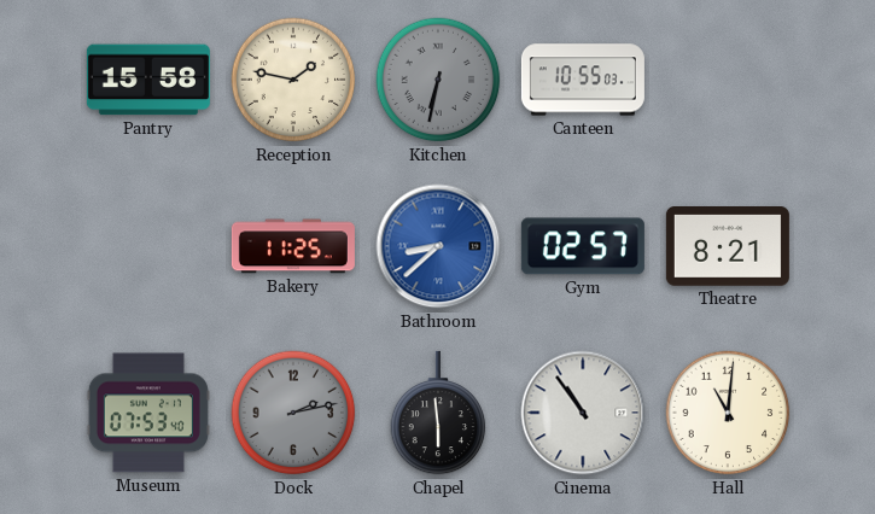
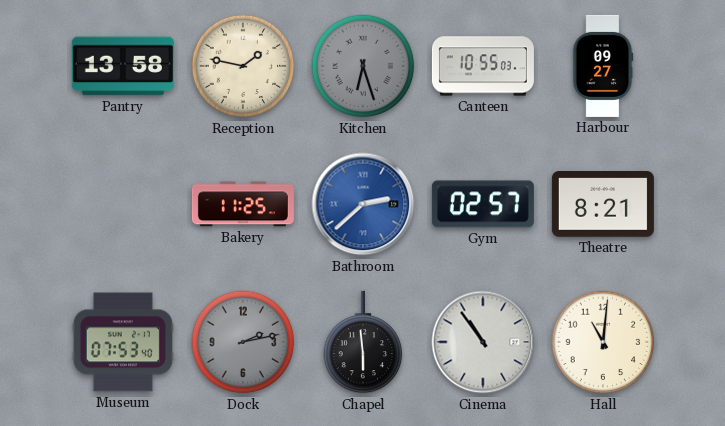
Pantry: 15:58 -> 13:58
Kitchen: 6:32 -> 6:27
Harbour: none -> 09:27
Bathroom: 8:38 -> 2:38
